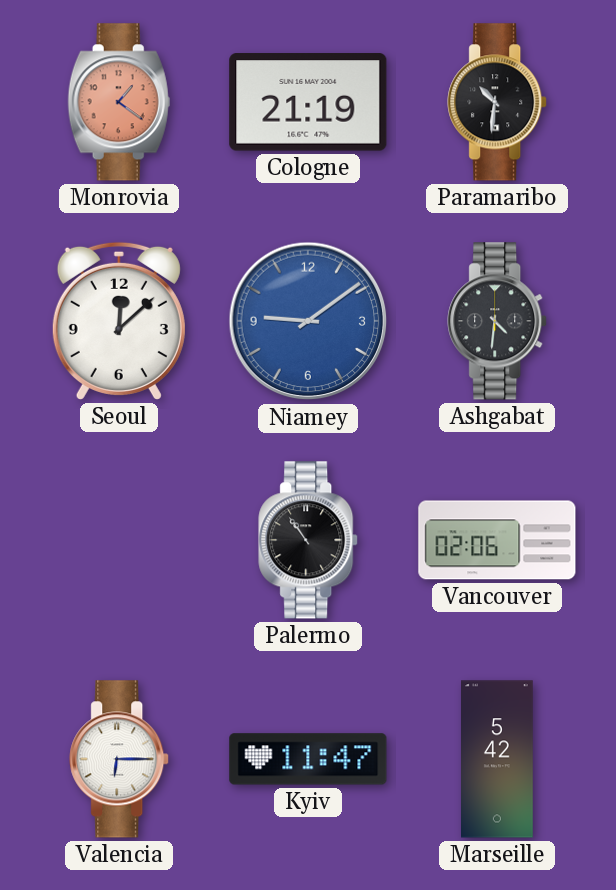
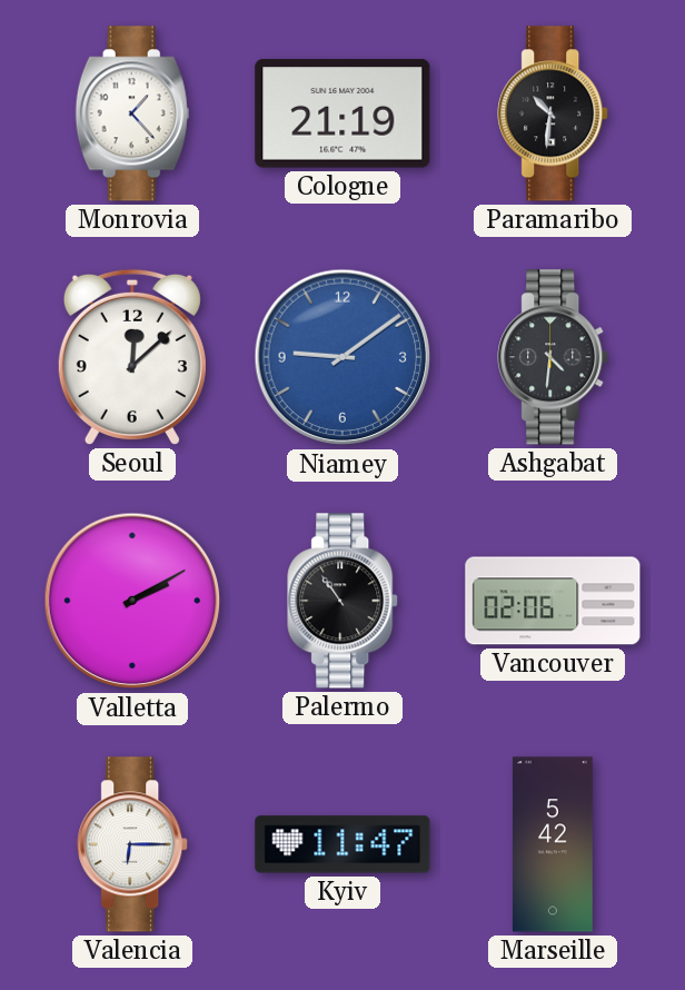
Monrovia: 1:21 -> 1:23
Monrovia dial: salmon -> white
Valletta: none -> 2:10
